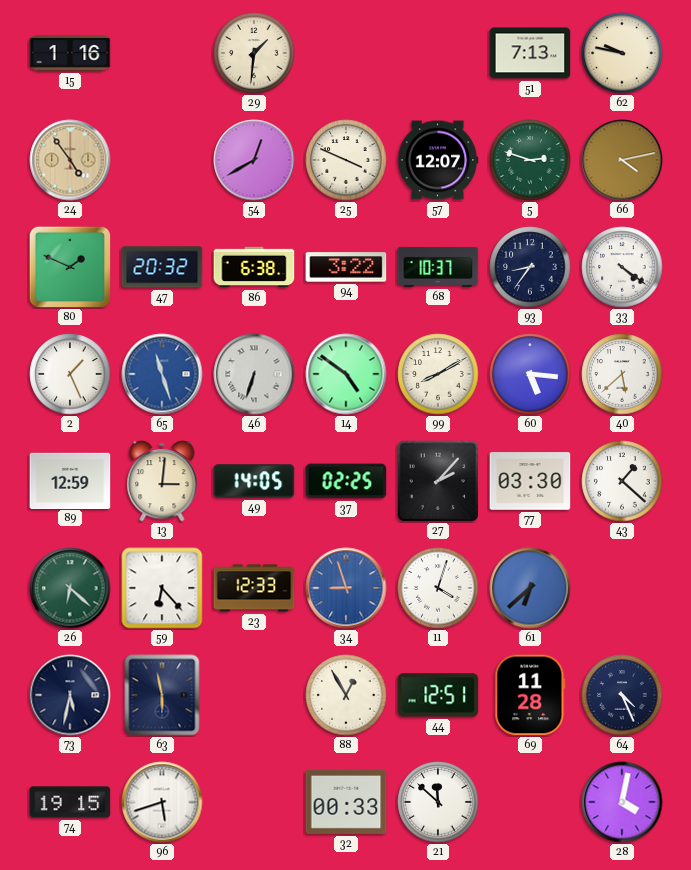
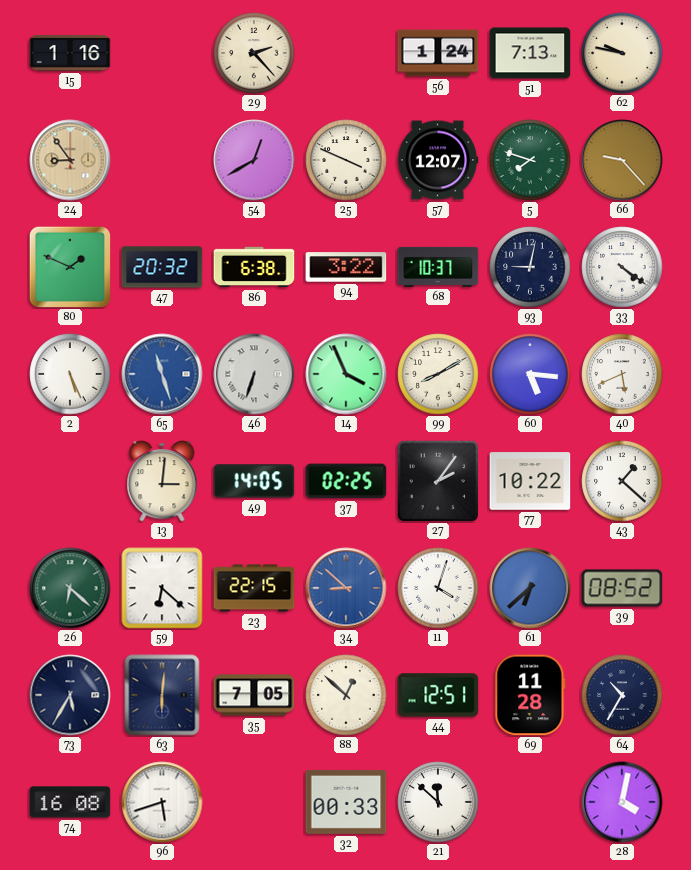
29: 1:31 -> 2:23
56: none -> 1:24
24: 4:54 -> 8:54
5: 2:48 -> 7:48
66: 4:13 -> 9:23
93: 8:36 -> 9:02
2: 1:26 -> 5:26
14: 4:51 -> 3:56
40: 5:38 -> 5:41
89: 12:59 -> none
27: 2:07 -> 2:06
77: 03:30 -> 10:22
59: 6:23 -> 6:22
23: 12:33 -> 22:15
34: 8:57 -> 8:52
39: none -> 08:52
73: 5:32 -> 5:35
63: 5:58 -> 6:01
35: none -> 7:05
88: 12:55 -> 12:52
64: 4:26 -> 10:35
74: 19:15 -> 16:08
